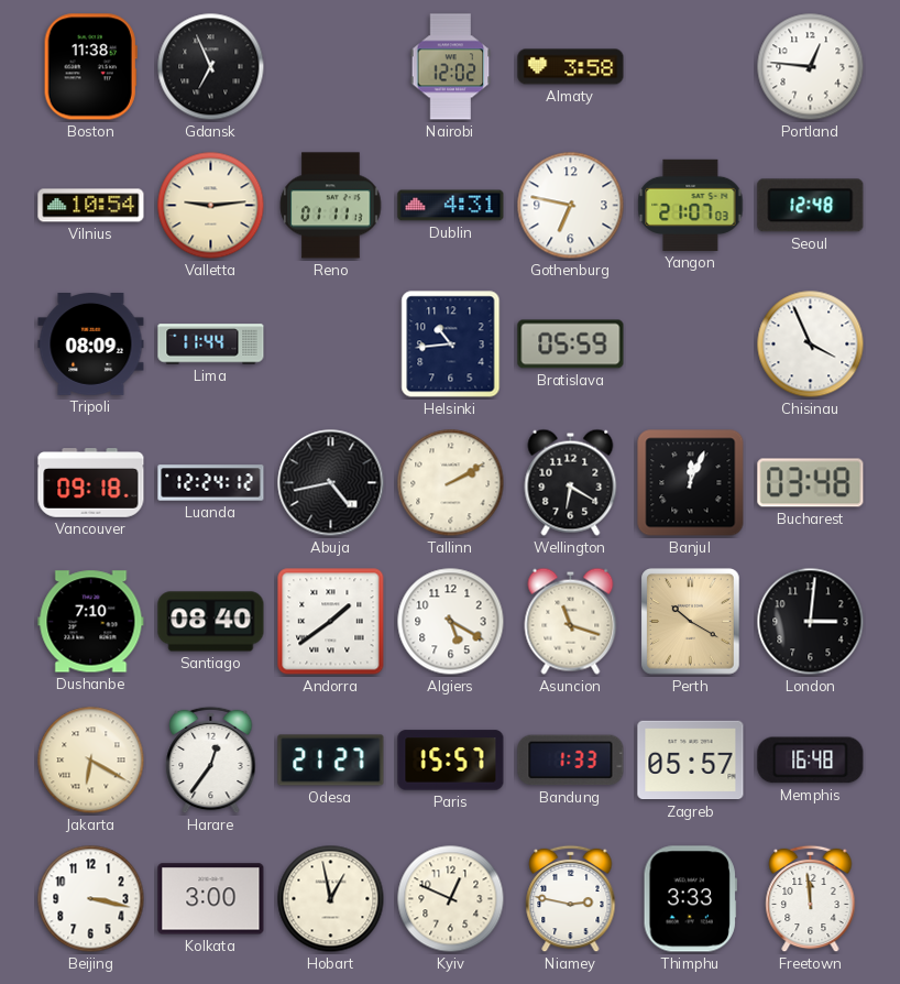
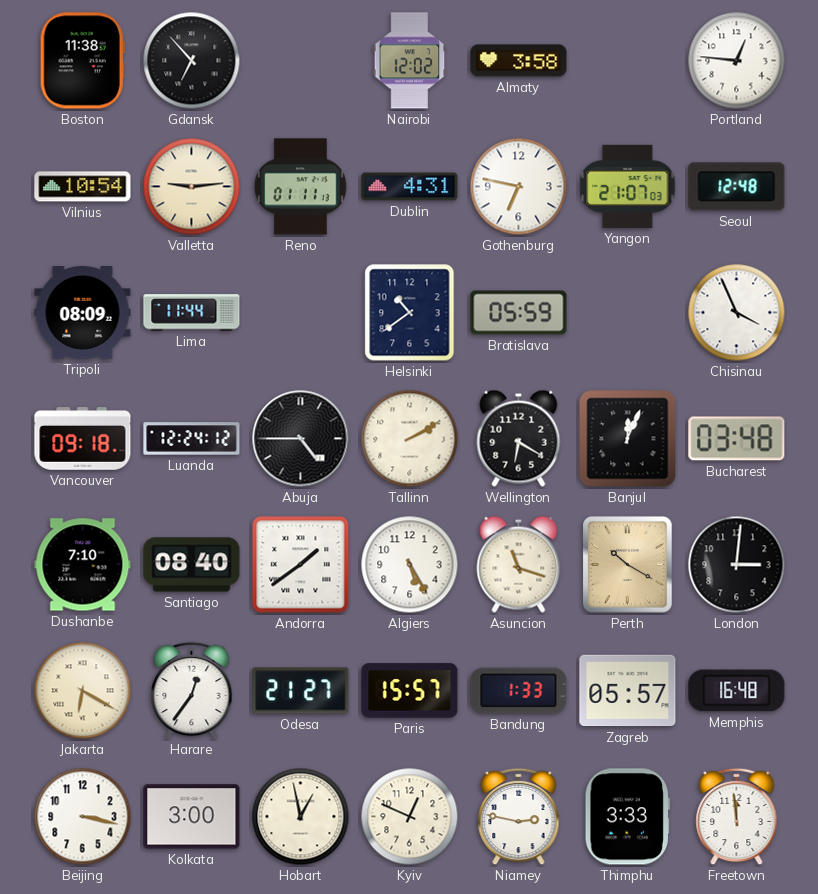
Gdansk: 6:56 -> 6:53
Helsinki: 10:44 -> 10:39
Abuja: 4:43 -> 4:45
Algiers: 5:20 -> 5:25
